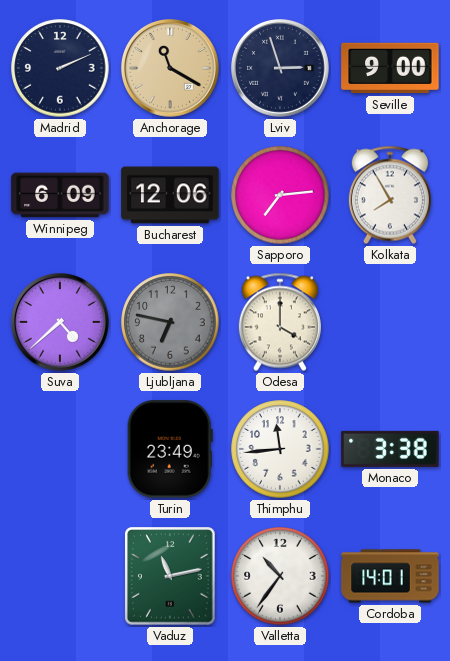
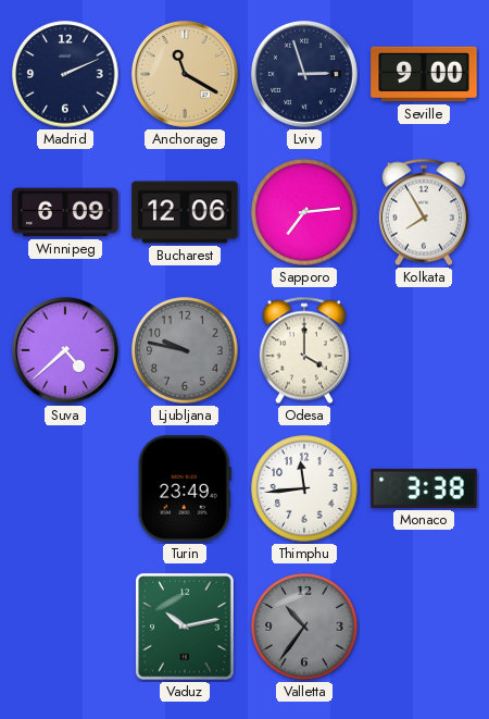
Ljubljana: 6:47 -> 9:47
Vaduz: 11:13 -> 10:13
Valletta dial: white -> grey
Cordoba: 14:01 -> none
